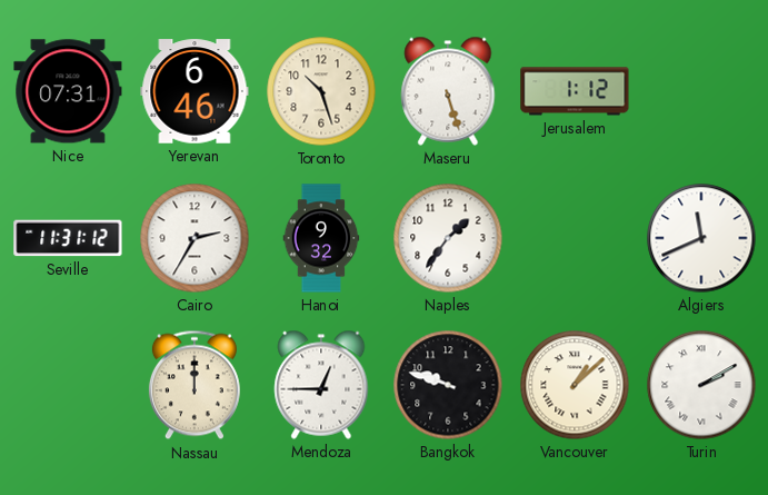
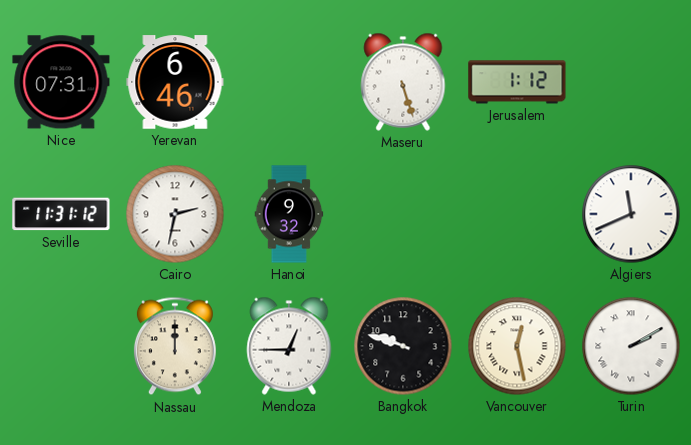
Toronto: 10:27 -> none
Cairo: 2:35 -> 2:32
Naples: 1:36 -> none
Vancouver: 1:08 -> 12:28
